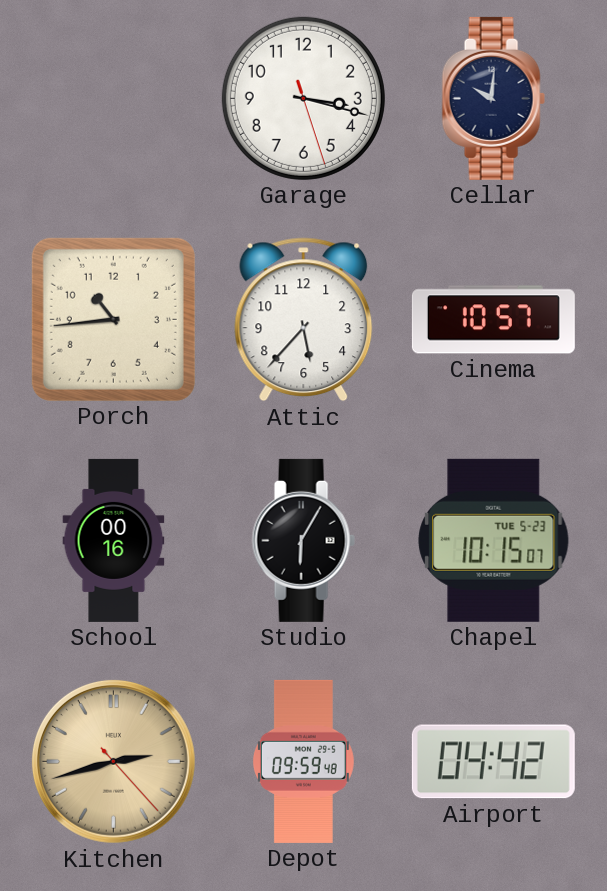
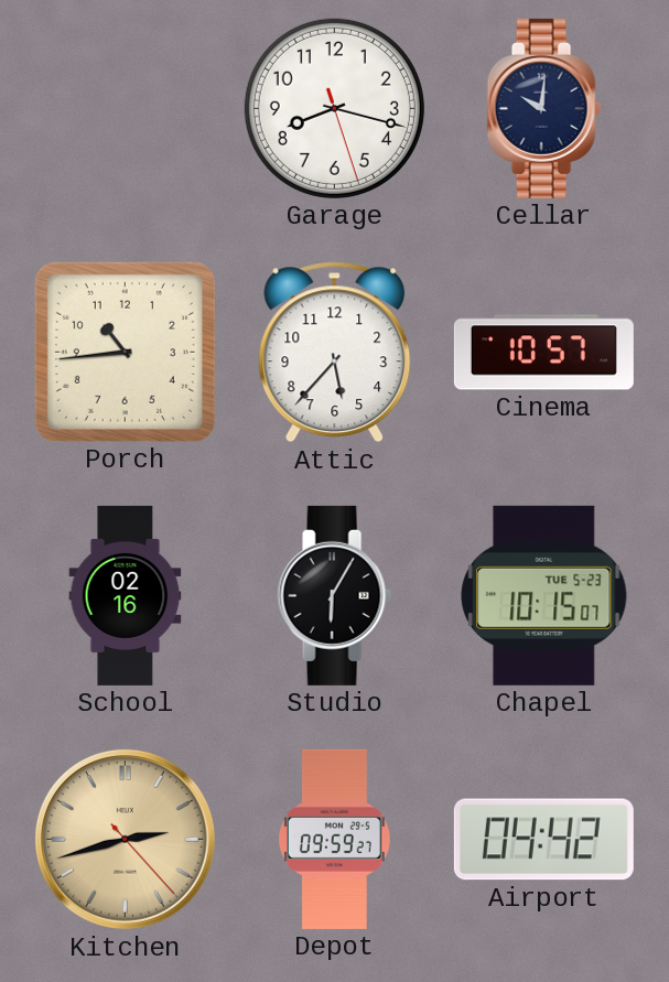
Garage: 3:17 -> 8:17
School: 00:16 -> 02:16
Depot: 09:59:48 -> 09:59:27
